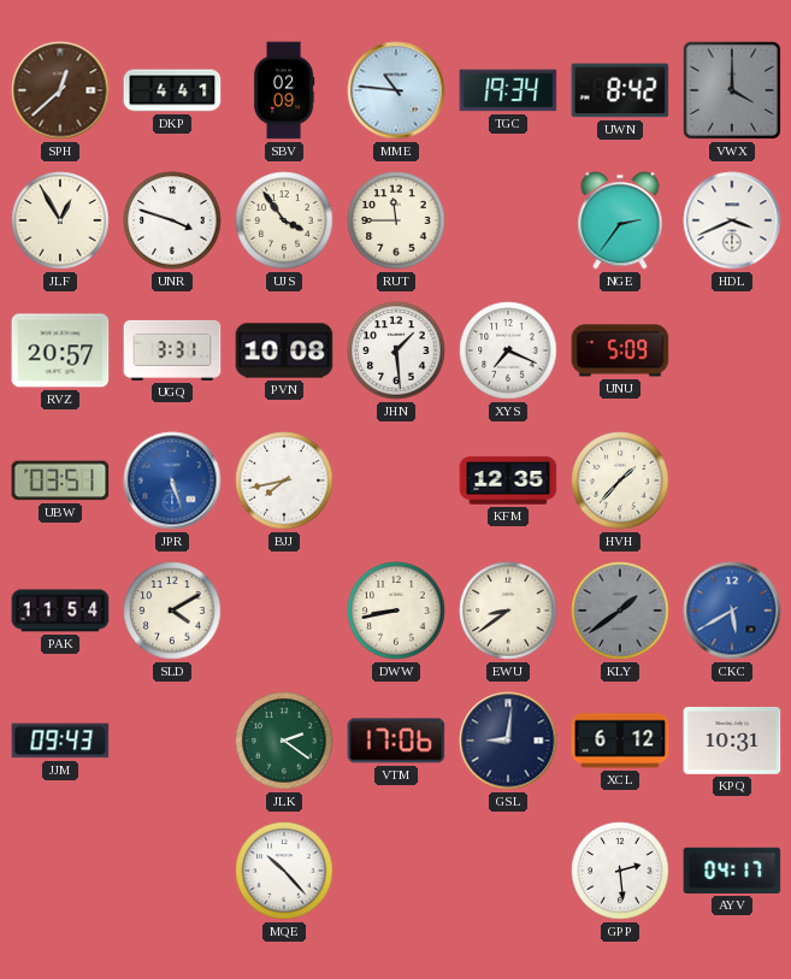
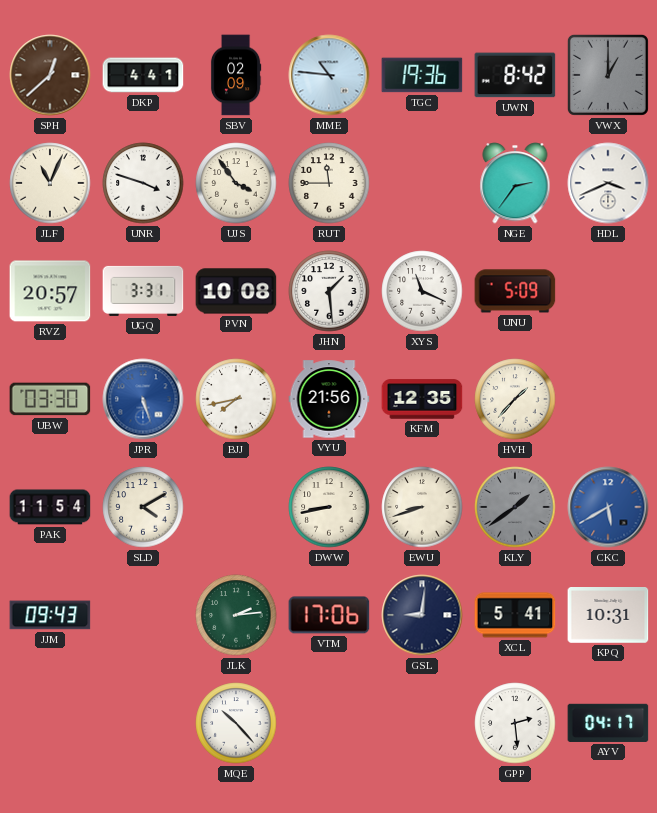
TGC: 19:34 -> 19:36
VWX: 4:00 -> 1:00
JLF: 12:55 -> 11:04
XYS: 7:19 -> 11:19
UBW: 03:51 -> 03:30
VYU: none -> 21:56
EWU: 8:39 -> 8:42
JLK: 2:21 -> 2:14
XCL: 6:12 -> 5:41
